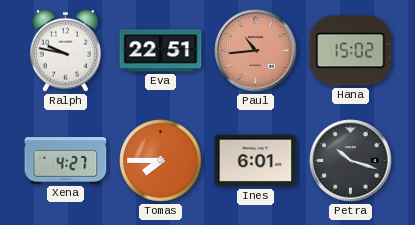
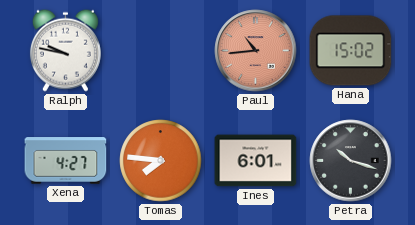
Eva: 22:51 -> none
Tomas: 7:45 -> 7:46
